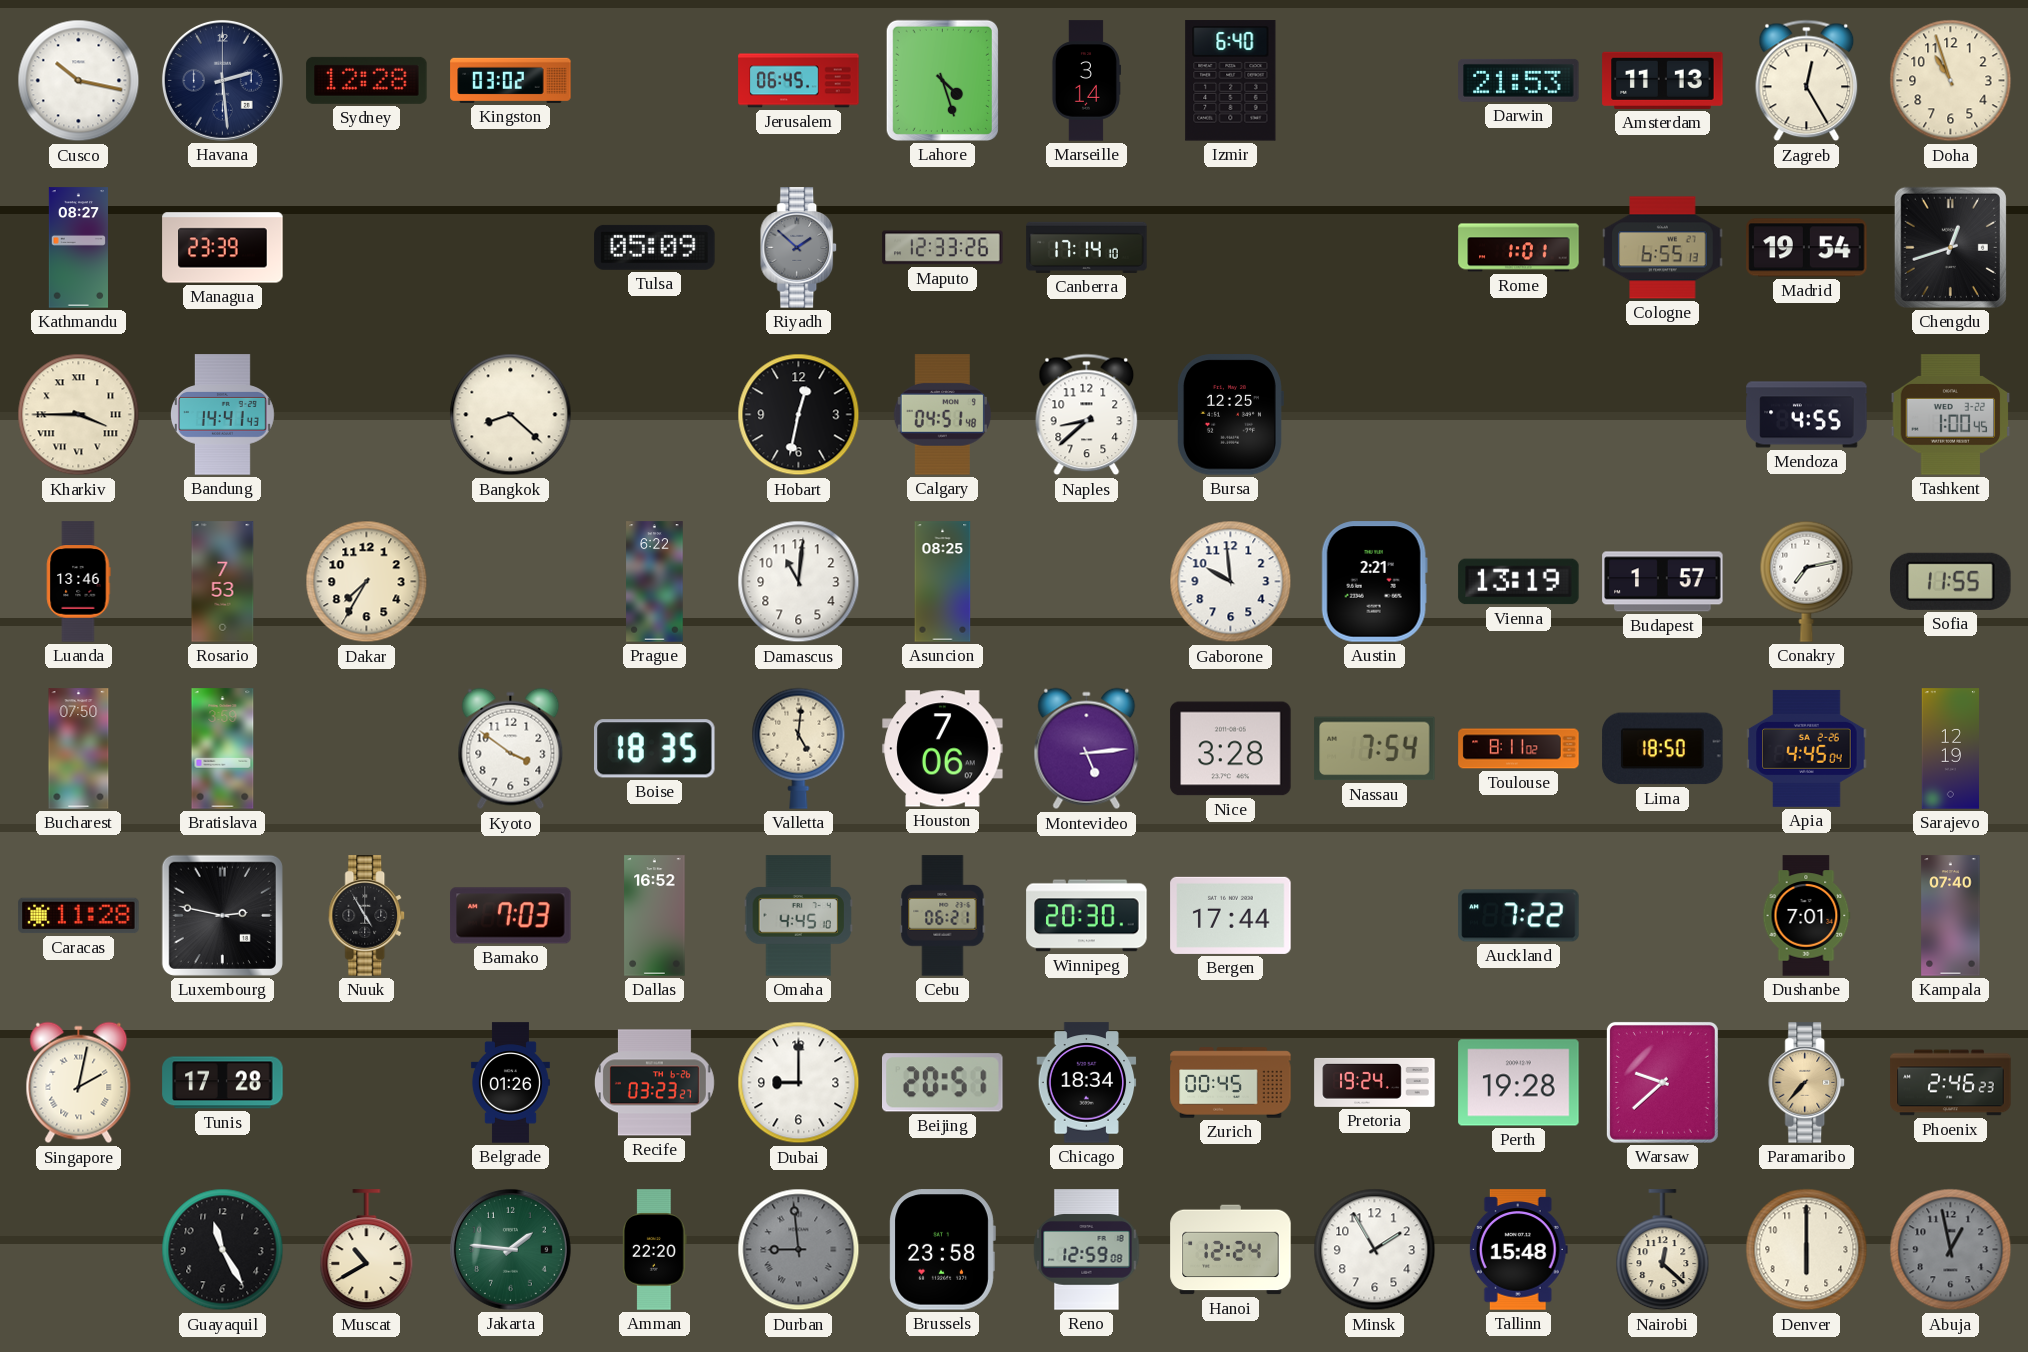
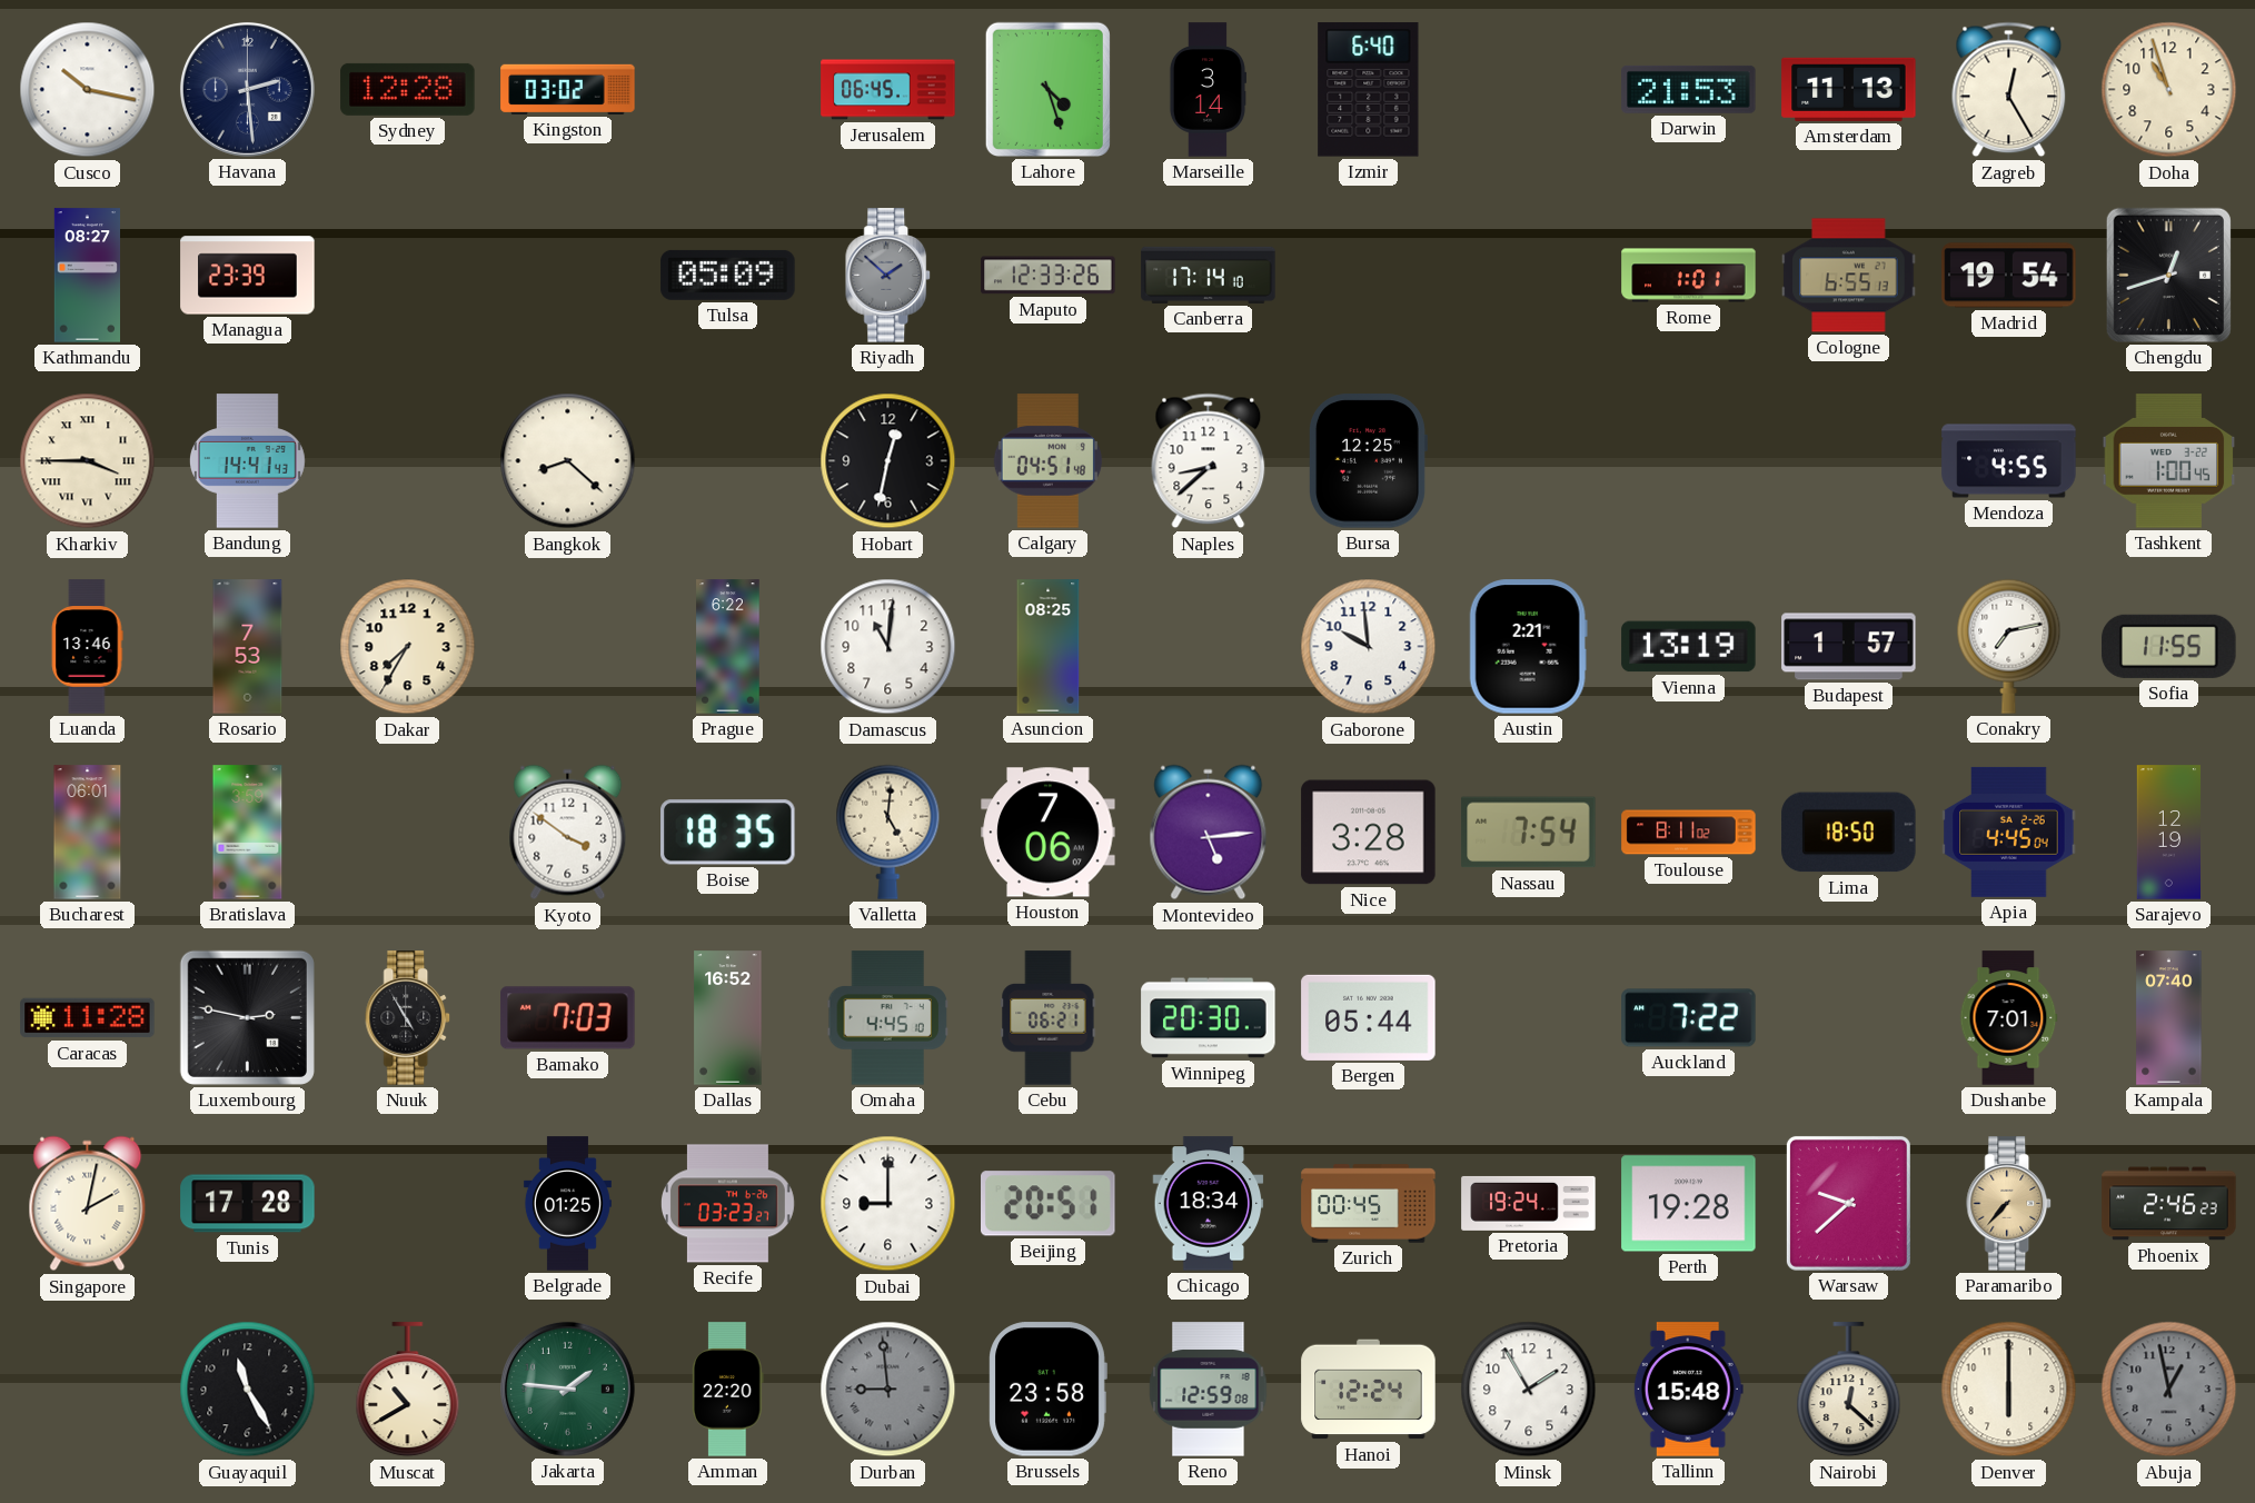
Bucharest: 07:50 -> 06:01
Bergen: 17:44 -> 05:44
Belgrade: 01:26 -> 01:25
